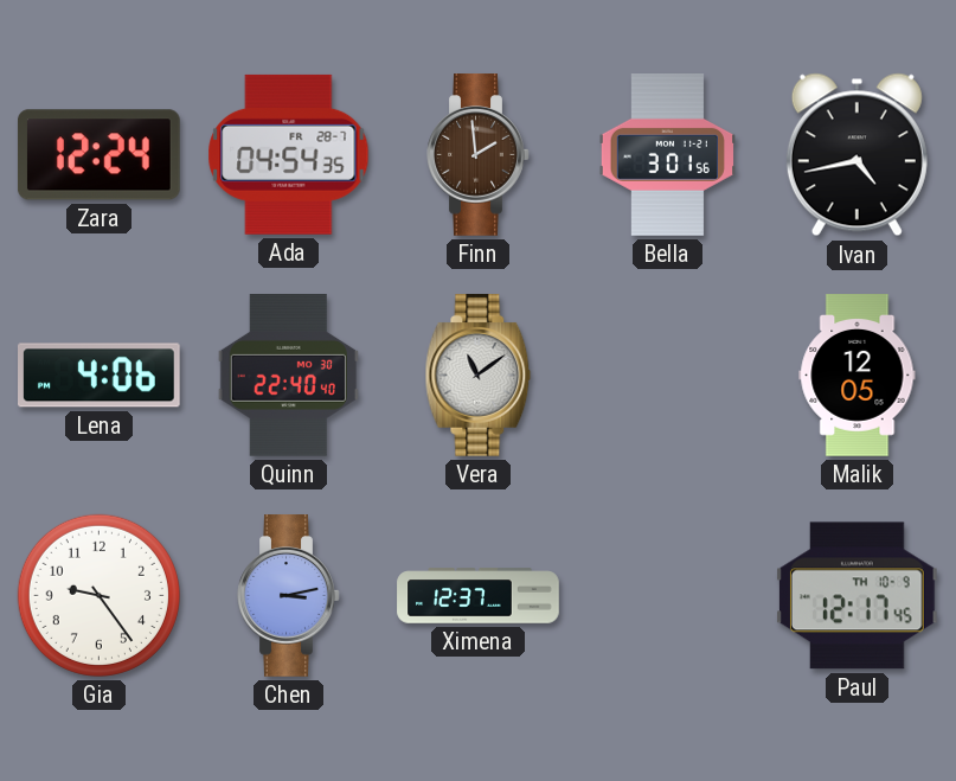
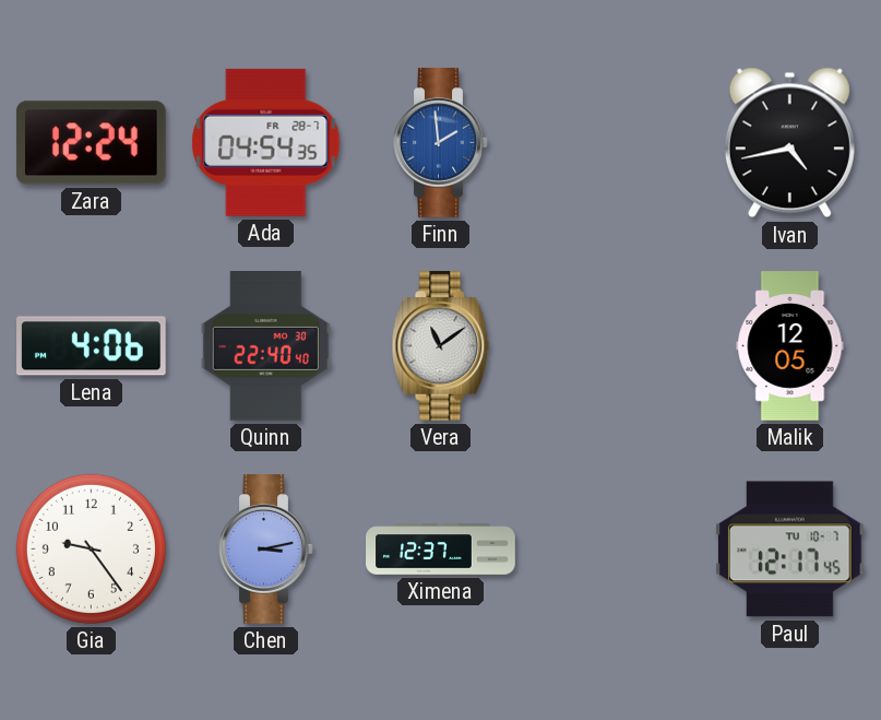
Finn dial: brown -> blue
Bella: 3:01 -> none
Paul date: TH 10-9 -> TU 10-7
